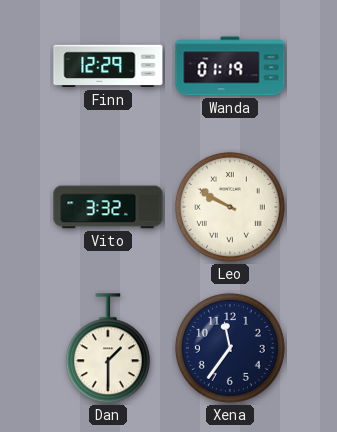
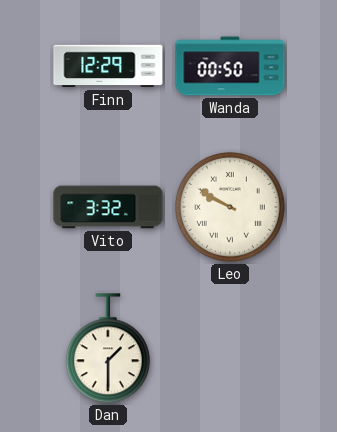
Wanda: 01:19 -> 00:50
Xena: 11:36 -> none
